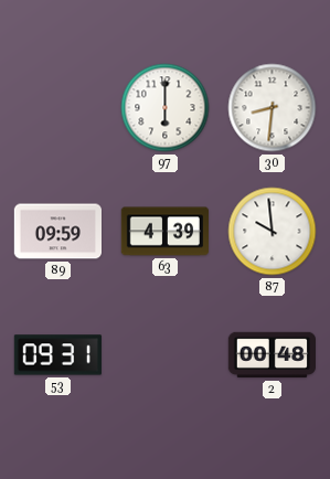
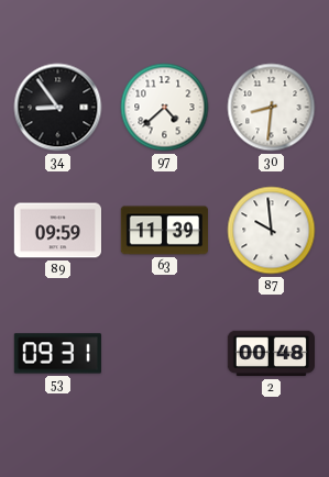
34: none -> 8:54
97: 6:00 -> 4:38
63: 4:39 -> 11:39
